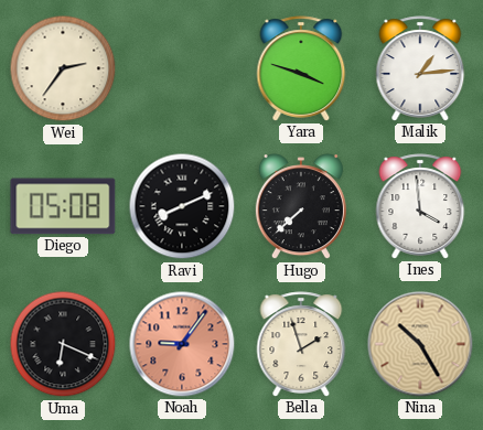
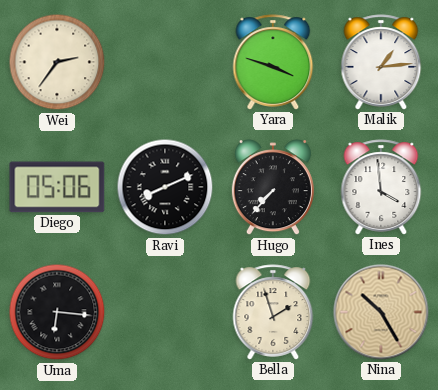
Diego: 05:08 -> 05:06
Hugo: 7:38 -> 7:37
Uma: 6:19 -> 6:16
Noah: 9:06 -> none
